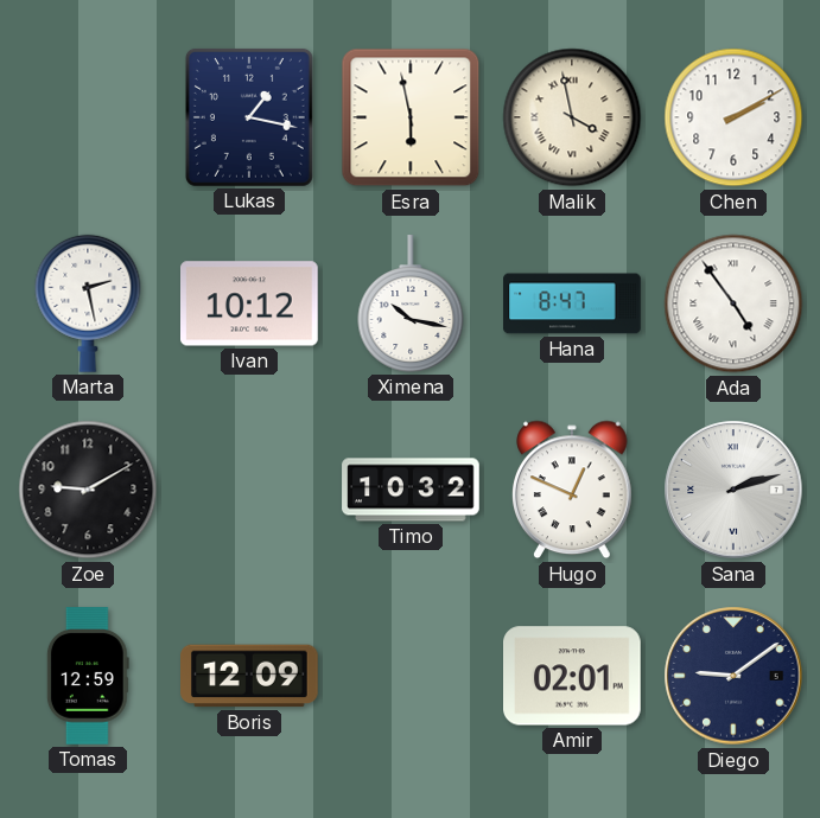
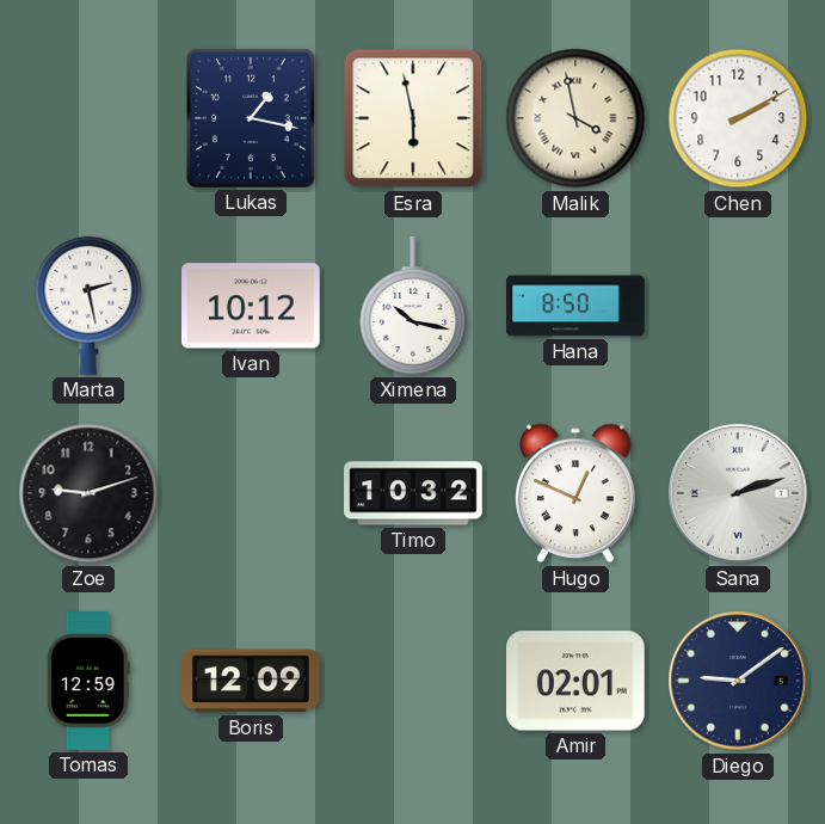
Hana: 8:47 -> 8:50
Ada: 4:54 -> none
Zoe: 9:10 -> 9:12
